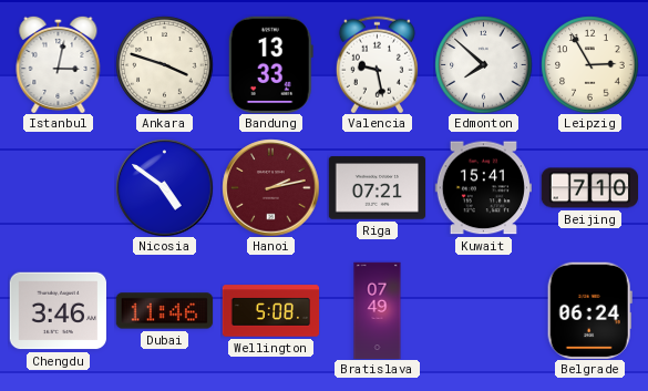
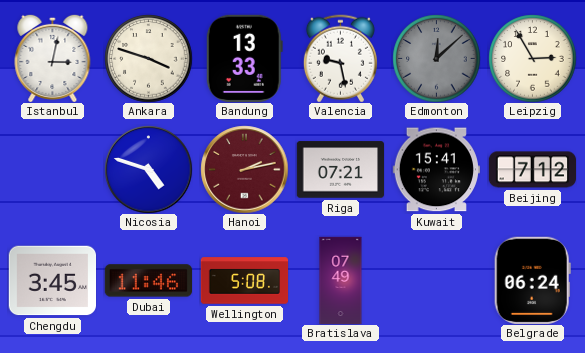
Edmonton: 7:52 -> 12:08
Edmonton dial: white -> grey
Nicosia: 4:51 -> 4:48
Beijing: 7:10 -> 7:12
Chengdu: 3:46 -> 3:45
